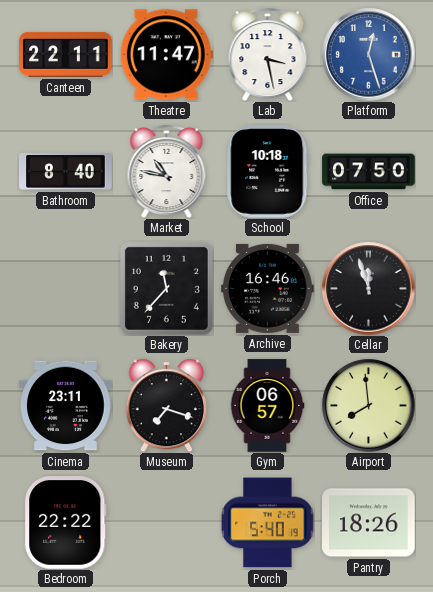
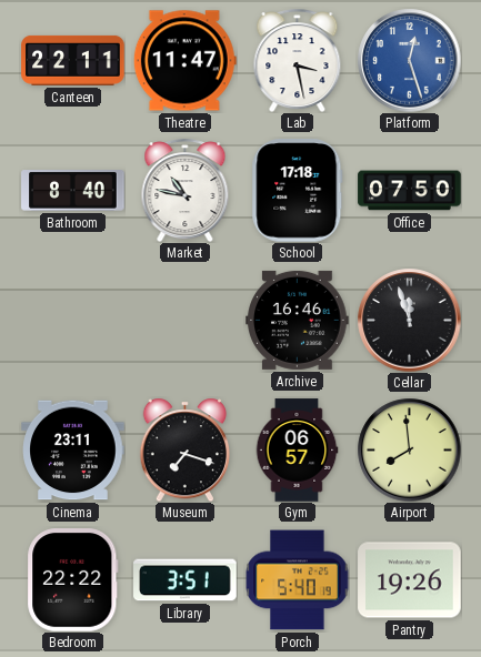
School: 10:18 -> 17:18
Bakery: 11:37 -> none
Library: none -> 3:51
Pantry: 18:26 -> 19:26
